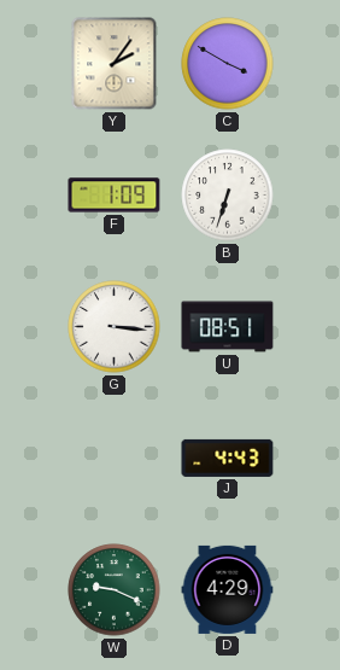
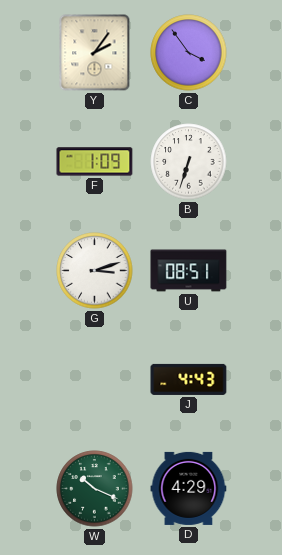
C: 3:50 -> 3:54
G: 3:16 -> 3:12
W: 9:19 -> 10:19
